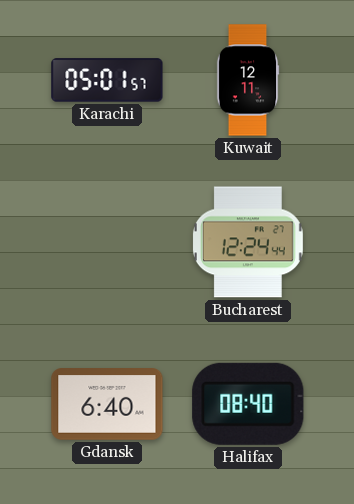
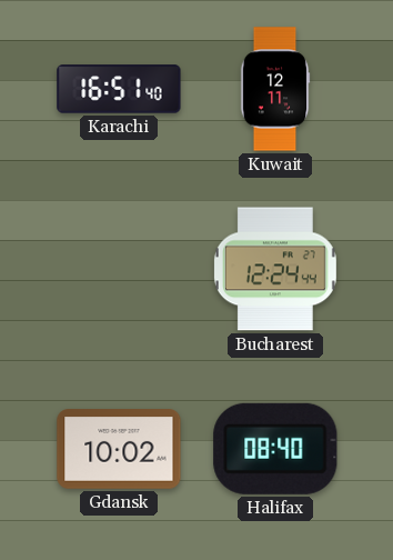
Karachi: 05:01 -> 16:51
Gdansk: 6:40 -> 10:02
